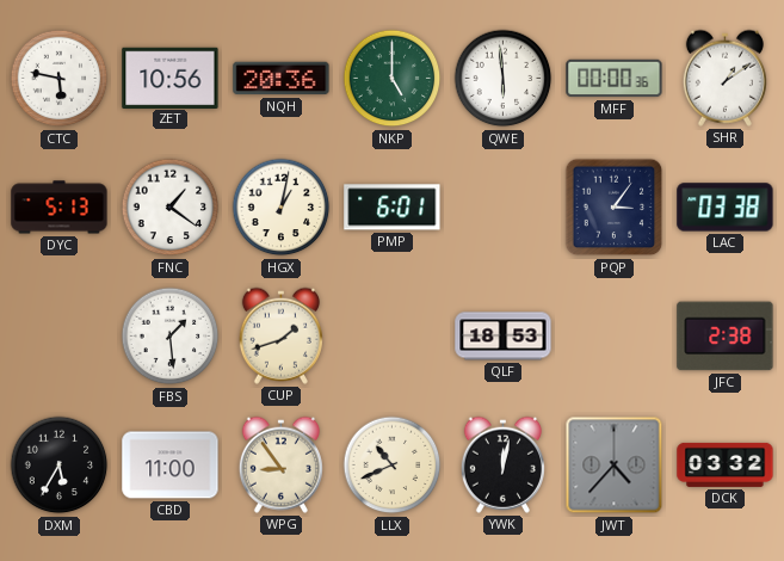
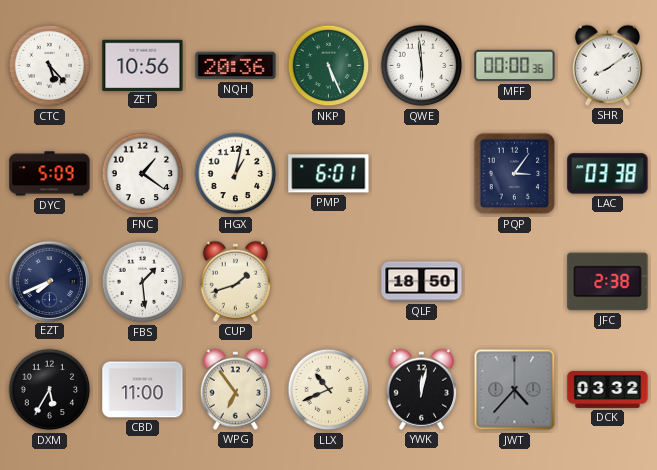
CTC: 5:47 -> 5:23
NKP: 5:00 -> 5:26
SHR: 1:09 -> 8:09
DYC: 5:13 -> 5:09
EZT: none -> 7:41
QLF: 18:53 -> 18:50
WPG: 8:54 -> 6:54
